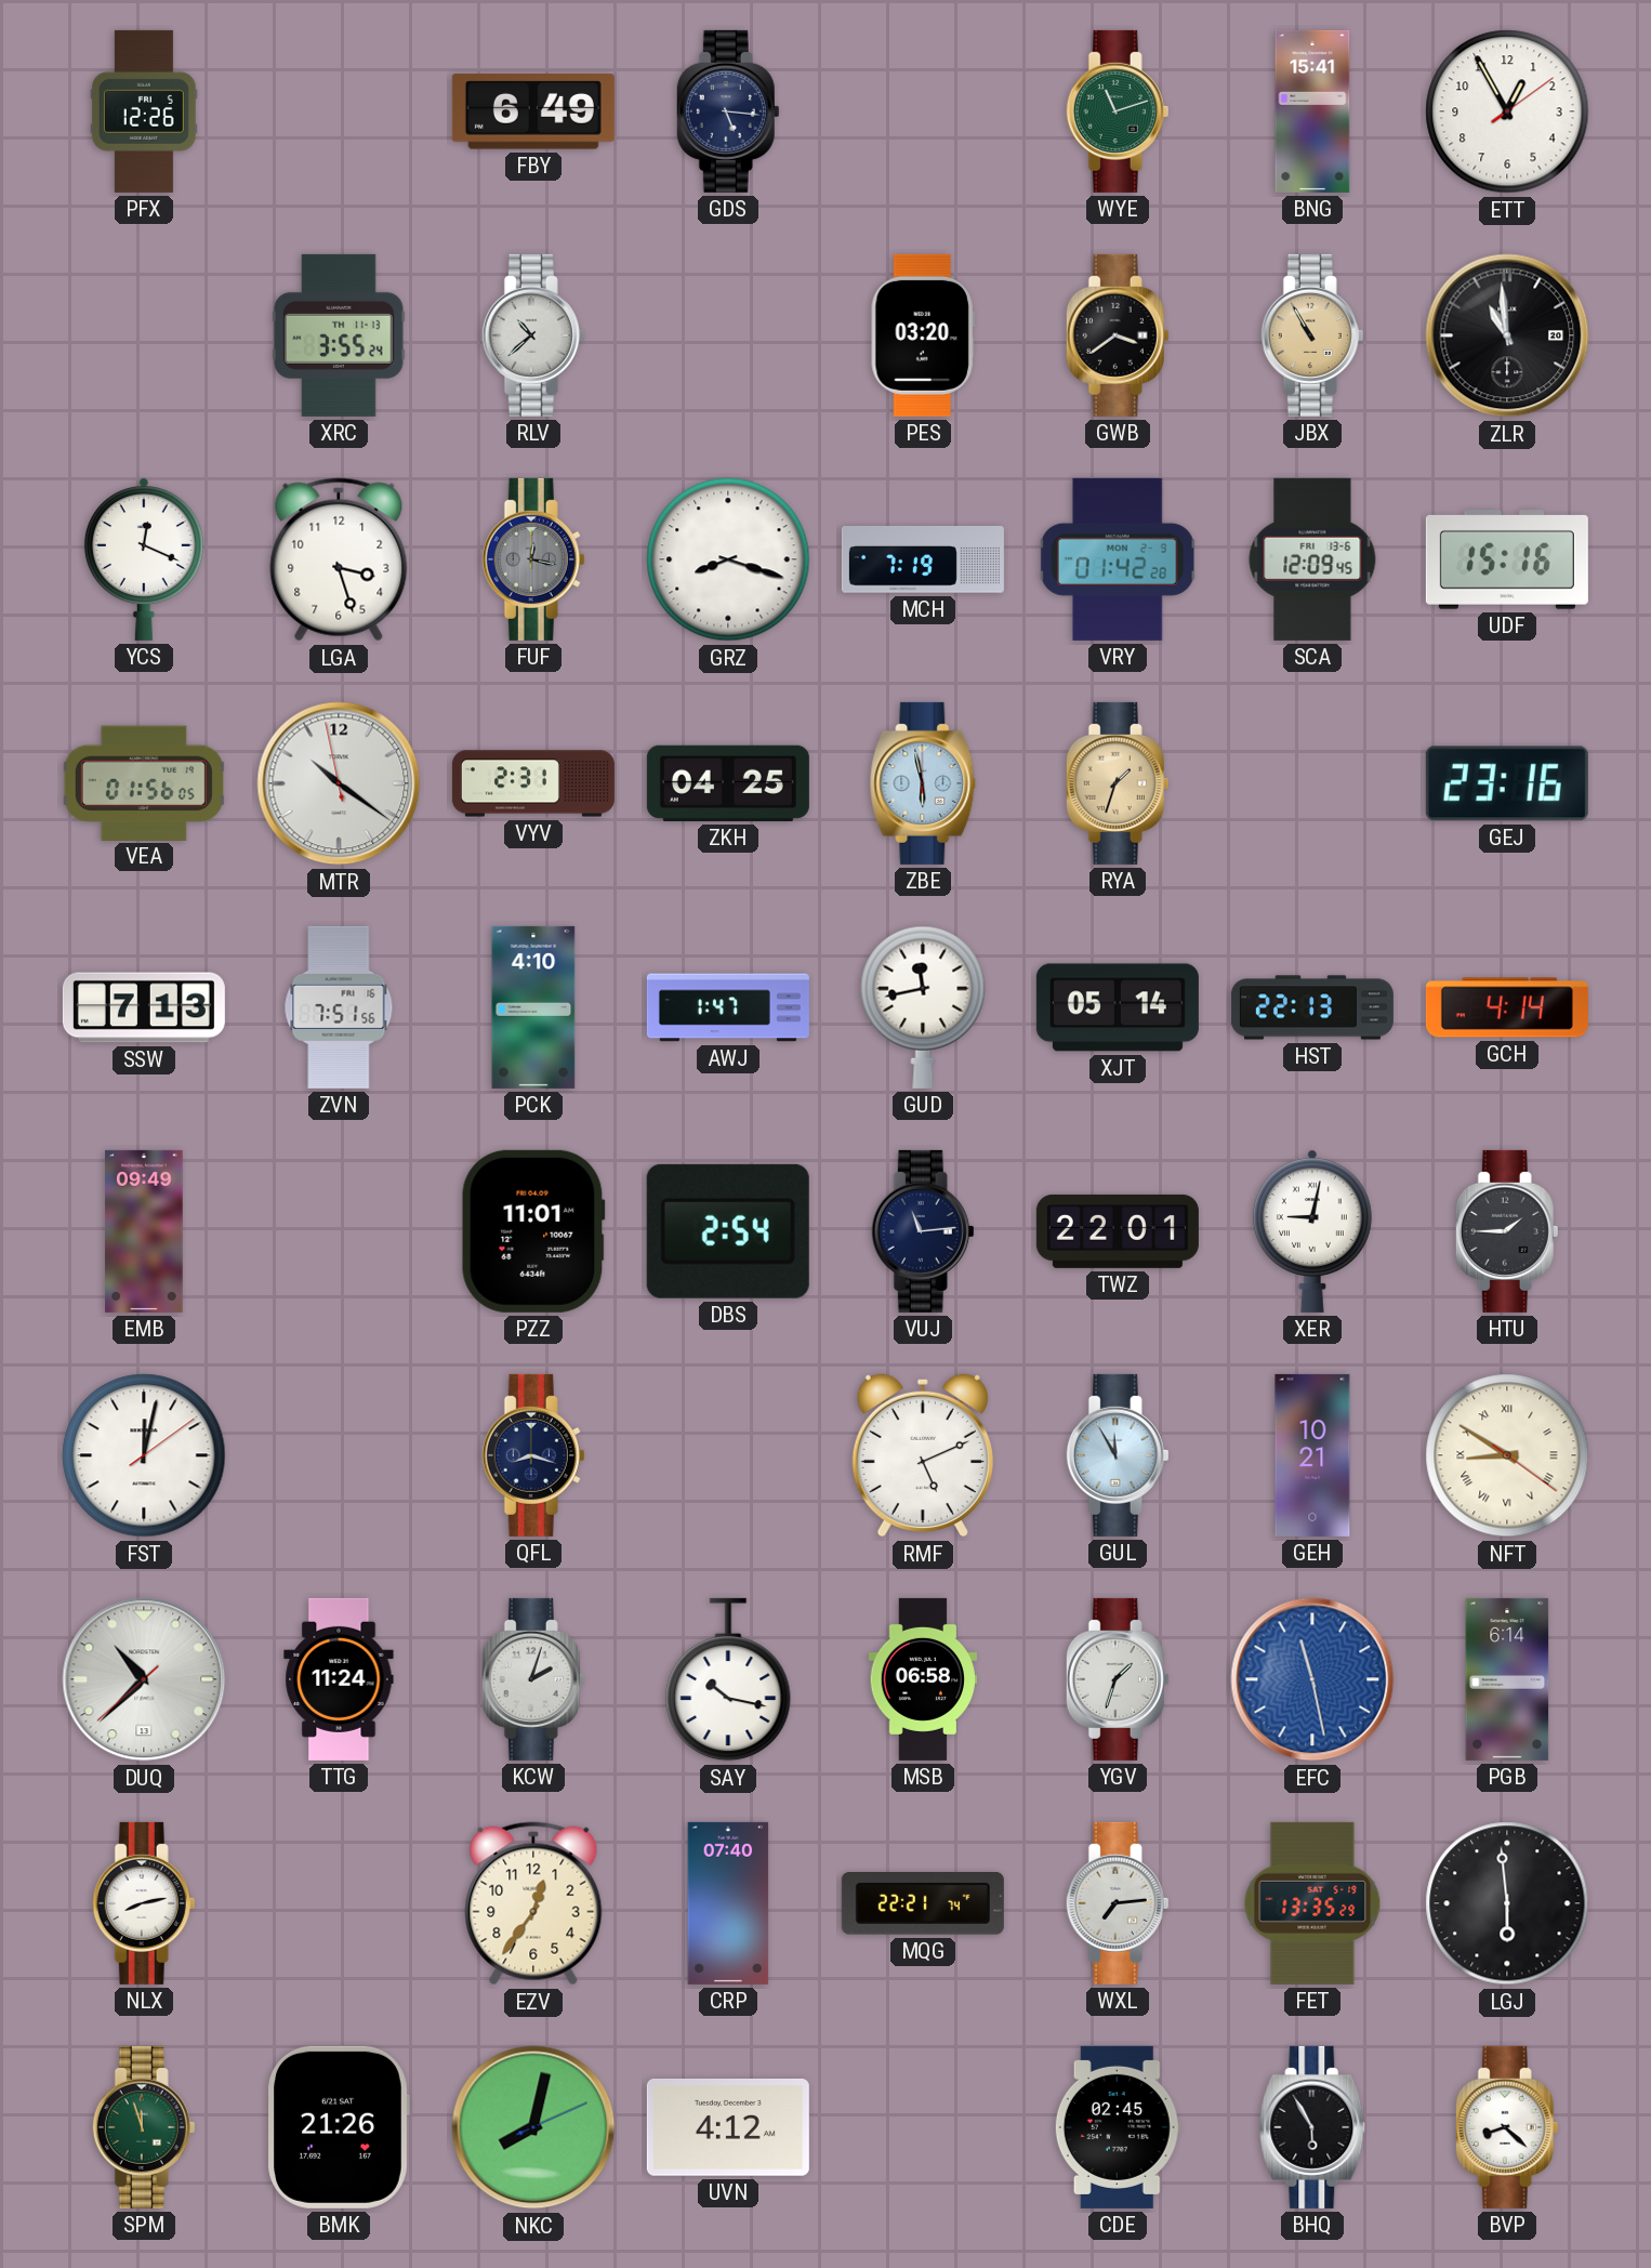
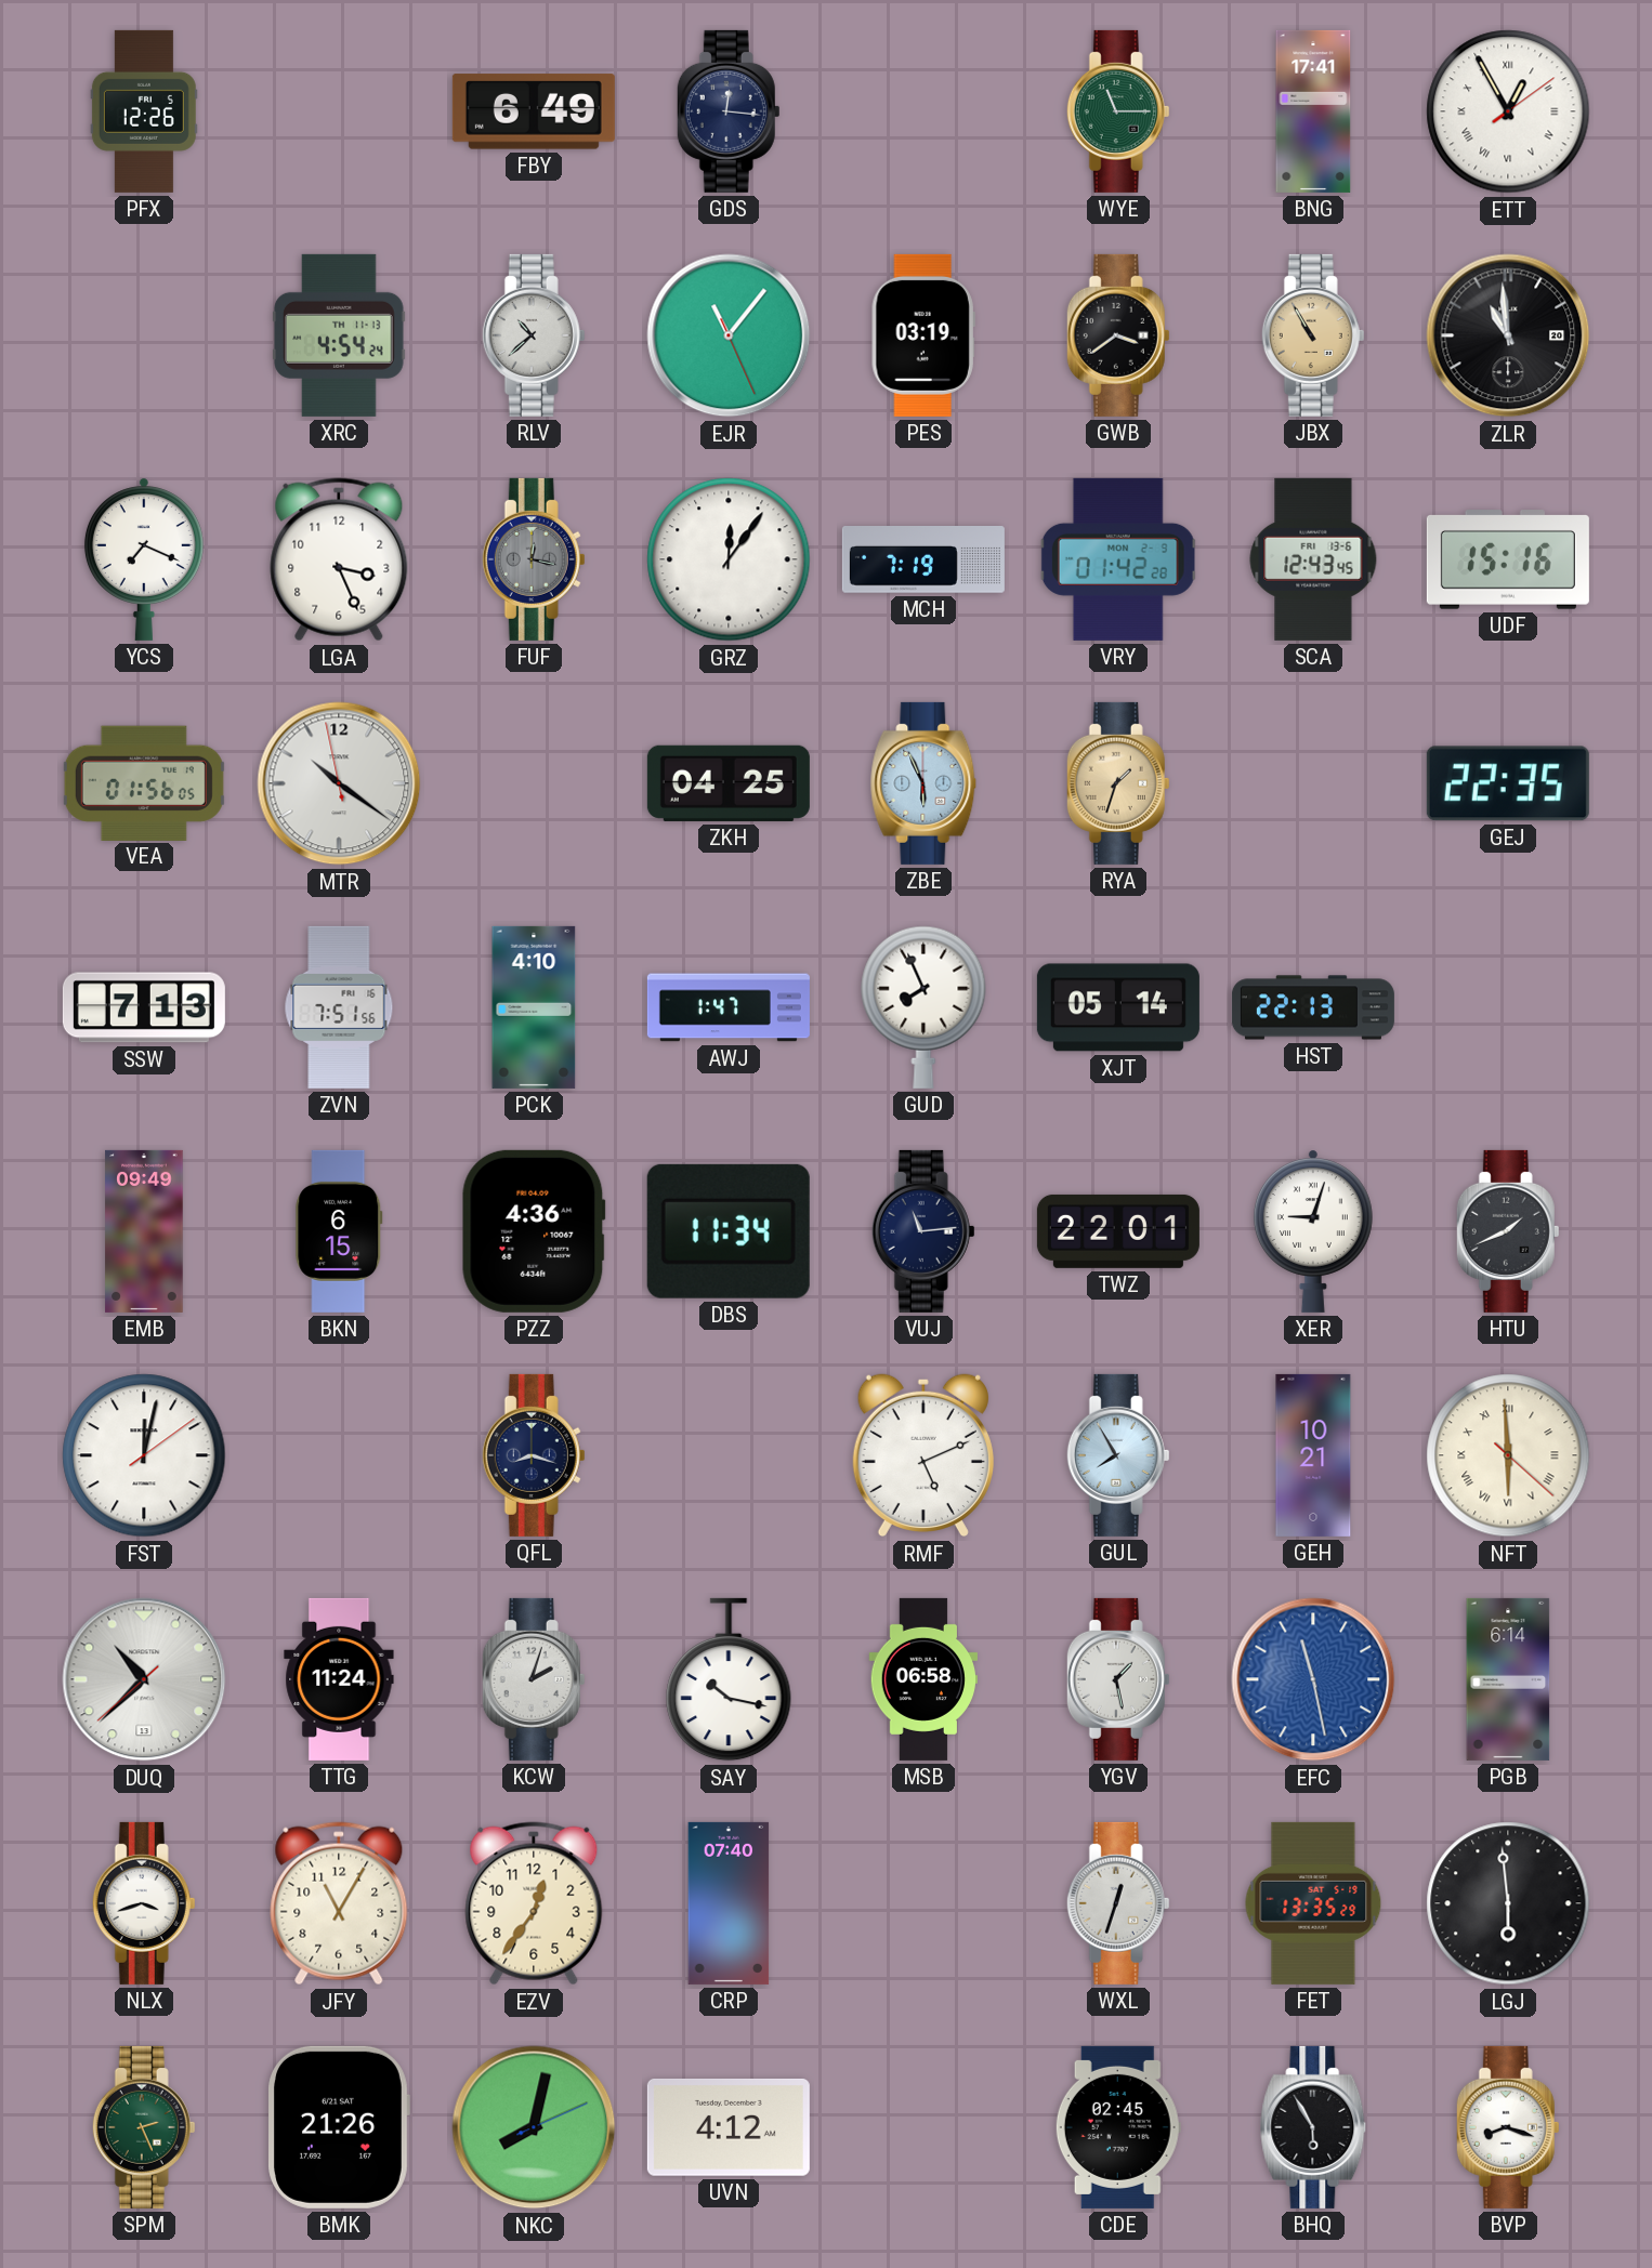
GDS: 5:16 -> 12:16
WYE: 11:12 -> 11:15
BNG: 15:41 -> 17:41
ETT numerals: Arabic -> Roman
XRC: 3:55 -> 4:54
EJR: none -> 11:06
PES: 03:20 -> 03:19
YCS: 12:19 -> 7:19
LGA: 3:27 -> 3:26
GRZ: 8:18 -> 12:06
SCA: 12:09 -> 12:43
VYV: 2:31 -> none
ZBE: 5:58 -> 5:56
GEJ: 23:16 -> 22:35
GUD: 11:43 -> 7:56
GCH: 4:14 -> none
BKN: none -> 6:15
PZZ: 11:01 -> 4:36
DBS: 2:54 -> 11:34
XER: 9:02 -> 9:03
HTU: 1:45 -> 1:41
GUL: 11:55 -> 7:55
NFT: 8:50 -> 5:59
YGV: 1:33 -> 1:28
NLX: 8:13 -> 3:42
JFY: none -> 11:05
MQG: 22:21 -> none
WXL: 7:14 -> 12:33
SPM: 11:57 -> 2:26
BVP: 8:22 -> 8:18
